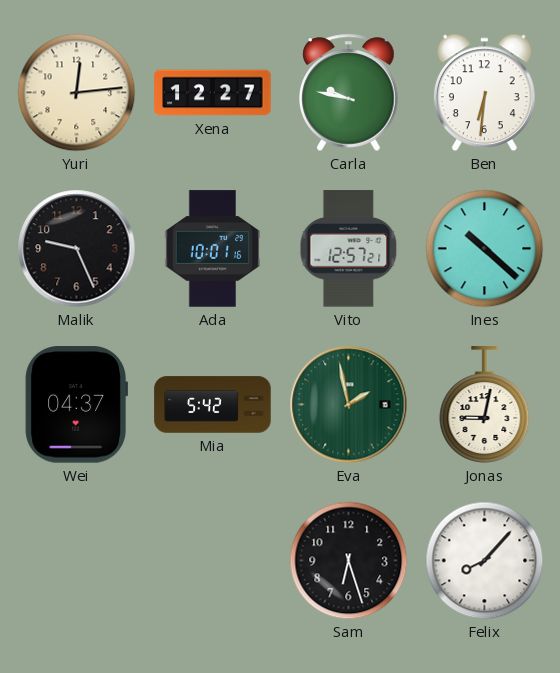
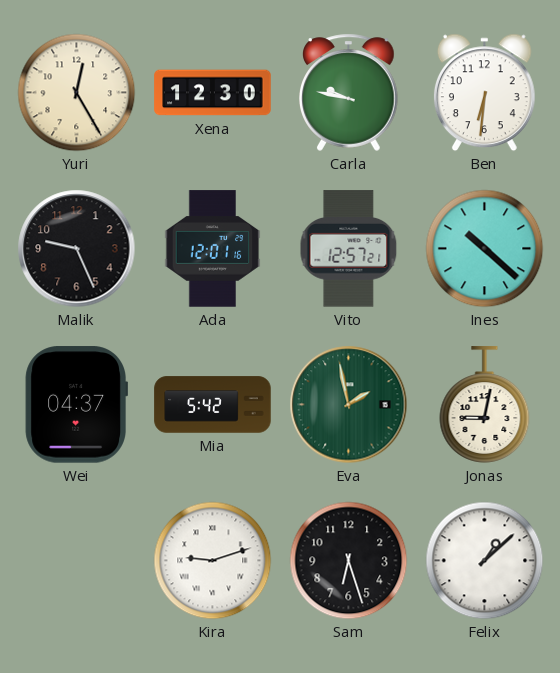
Yuri: 12:14 -> 12:25
Xena: 12:27 -> 12:30
Ada: 10:01 -> 12:01
Kira: none -> 9:12
Felix: 8:07 -> 1:08
